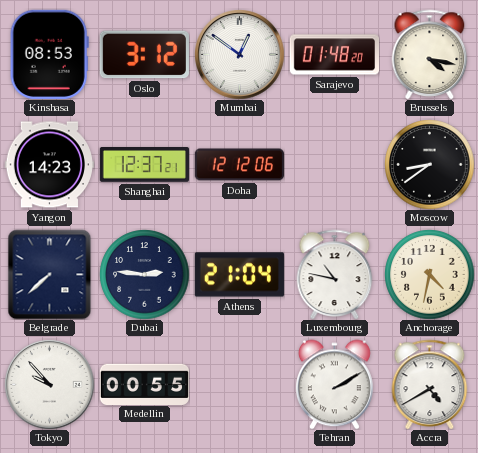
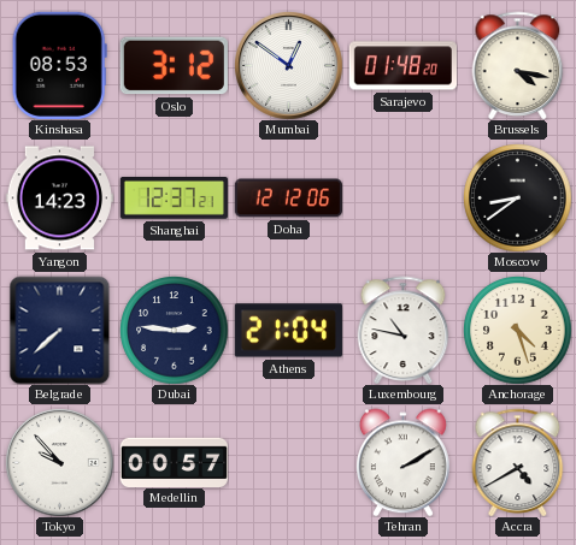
Anchorage: 4:32 -> 4:27
Medellin: 00:55 -> 00:57
